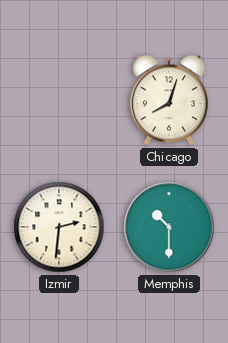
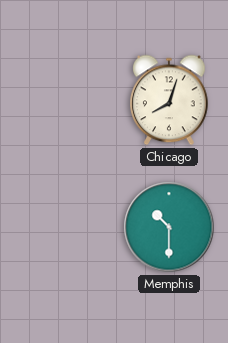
Izmir: 2:31 -> none
